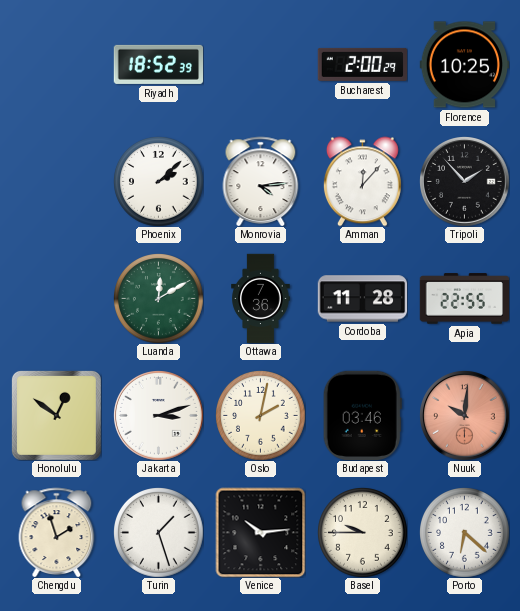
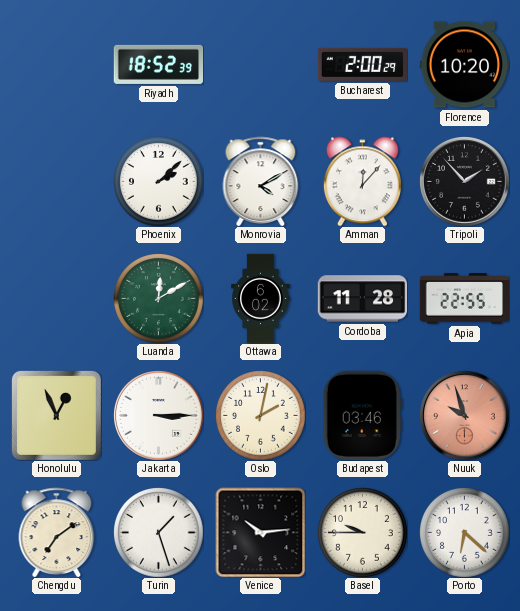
Florence: 10:25 -> 10:20
Monrovia: 4:14 -> 4:10
Ottawa: 7:36 -> 6:02
Honolulu: 12:51 -> 12:56
Jakarta: 3:12 -> 3:15
Nuuk: 10:01 -> 9:57
Chengdu: 1:57 -> 7:09
